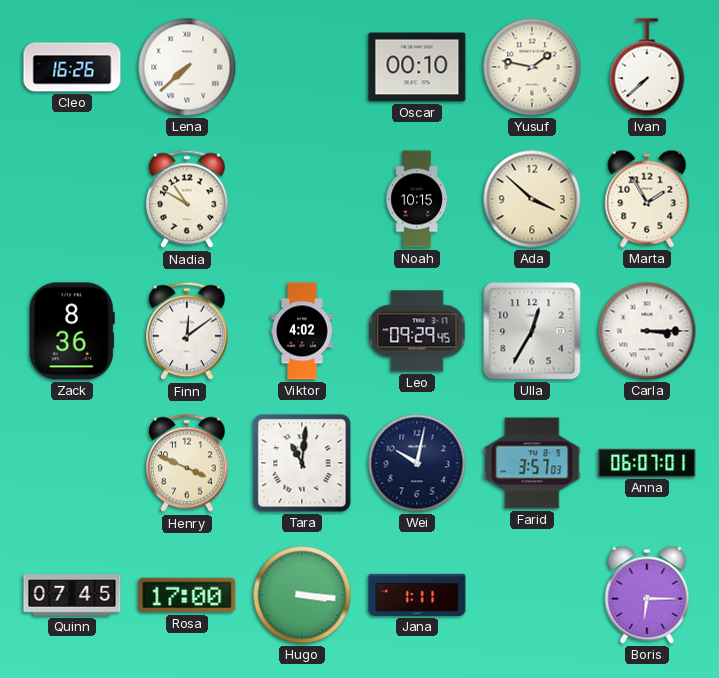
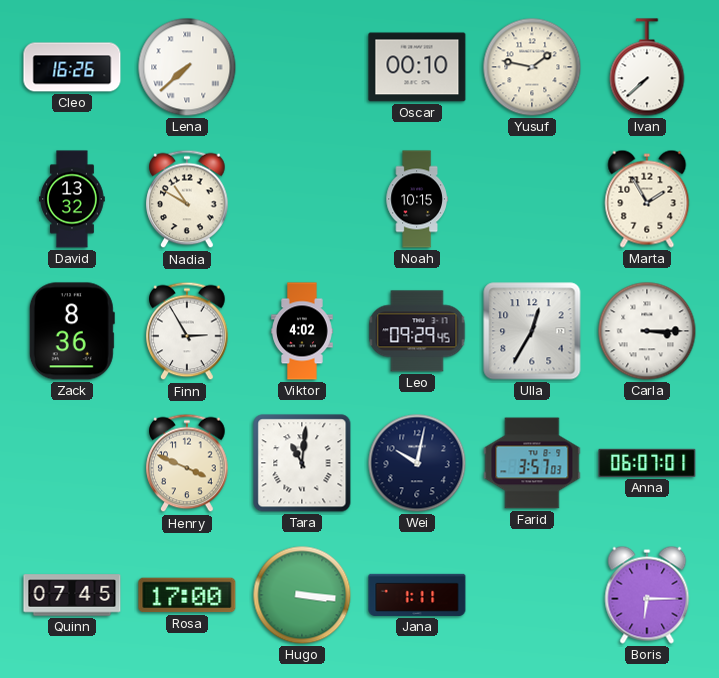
David: none -> 13:32
Ada: 3:52 -> none
Finn: 12:09 -> 2:55
